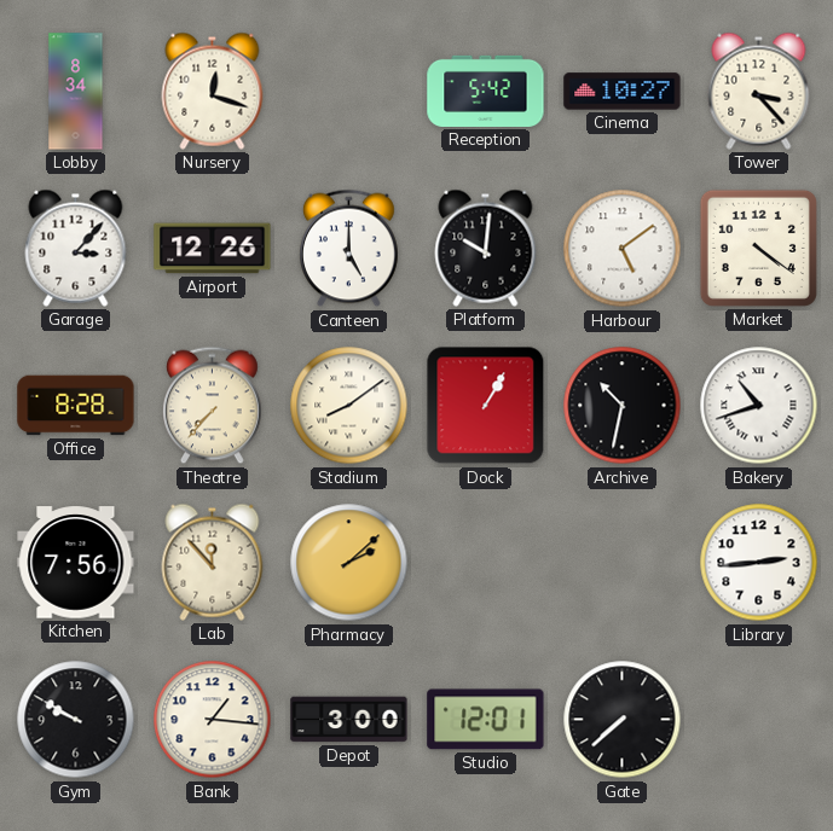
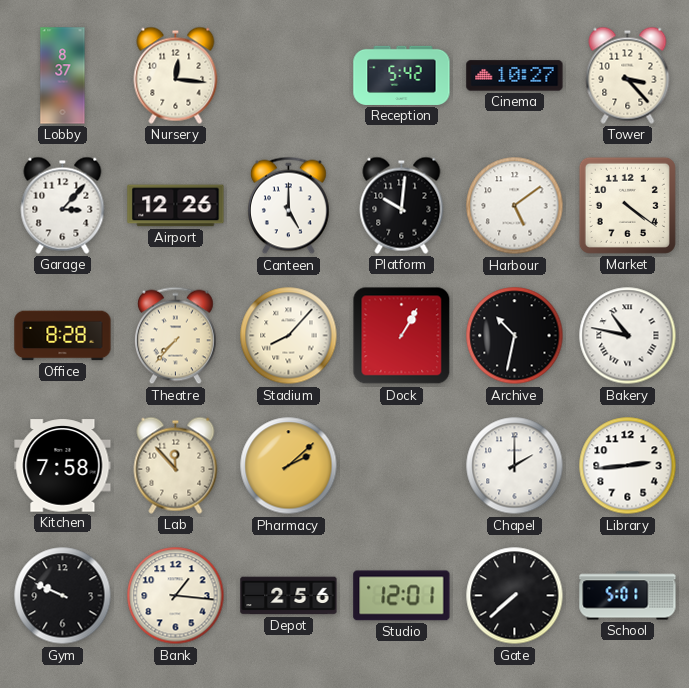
Lobby: 8:34 -> 8:37
Nursery: 12:18 -> 12:16
Stadium: 8:09 -> 8:07
Bakery: 10:42 -> 10:47
Kitchen: 7:56 -> 7:58
Chapel: none -> 2:00
Gym: 9:50 -> 9:49
Depot: 3:00 -> 2:56
School: none -> 5:01
